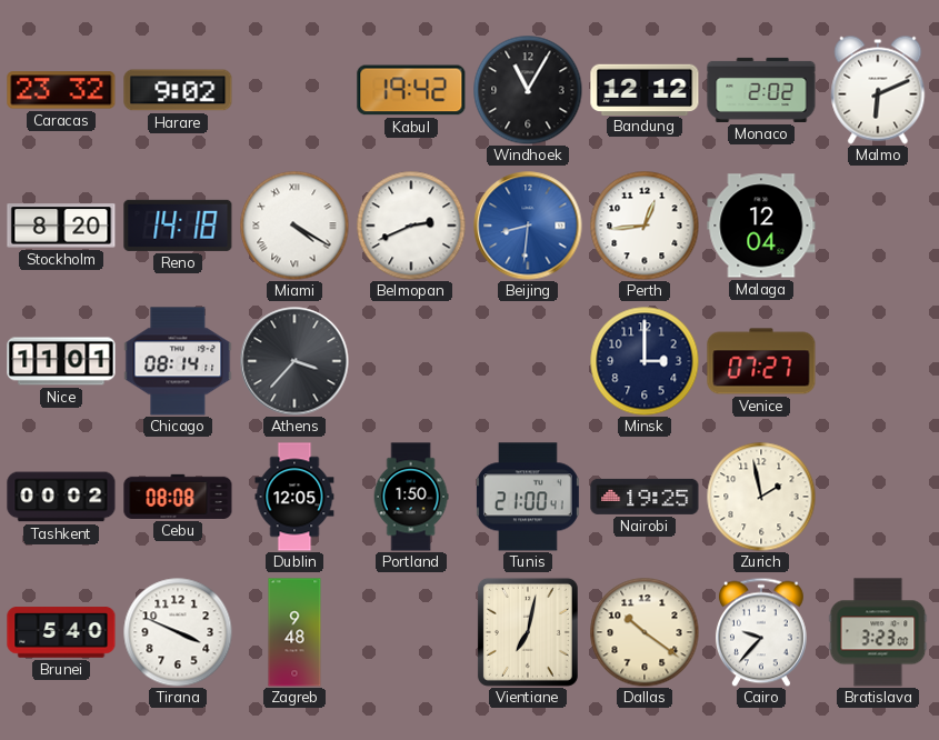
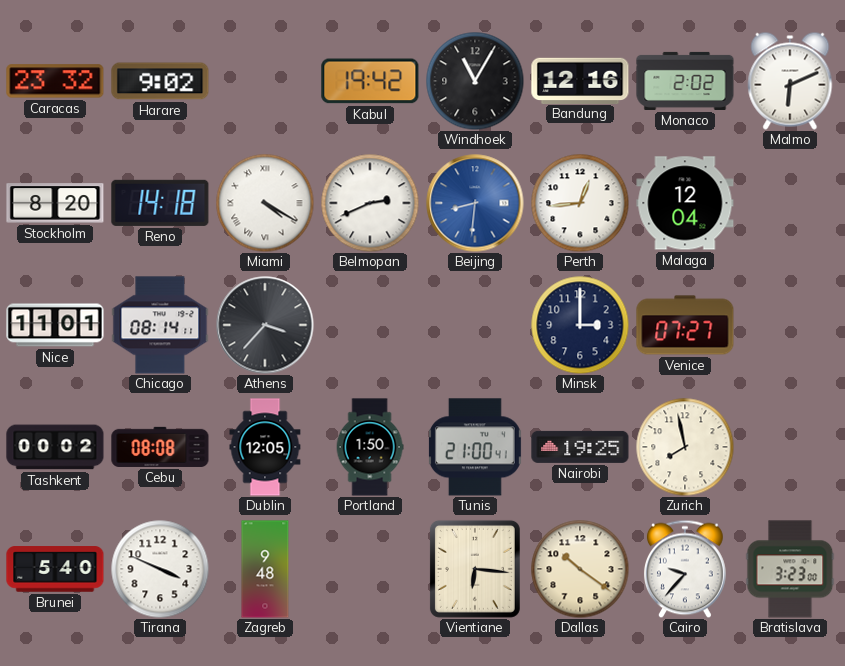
Bandung: 12:12 -> 12:16
Zurich: 1:58 -> 7:58
Vientiane: 7:02 -> 6:16
